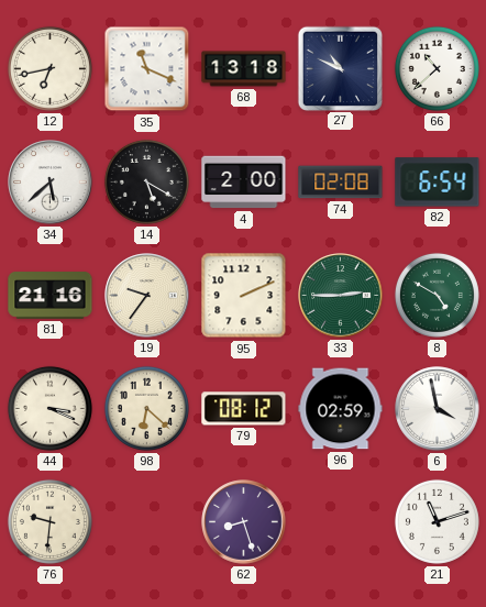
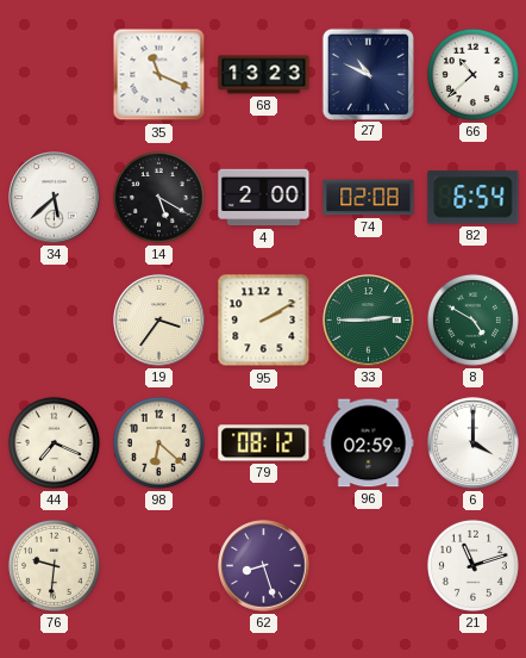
12: 6:43 -> none
68: 13:18 -> 13:23
81: 21:16 -> none
19: 9:36 -> 3:36
95: 2:11 -> 2:10
44: 3:19 -> 7:19
6: 3:58 -> 4:00
